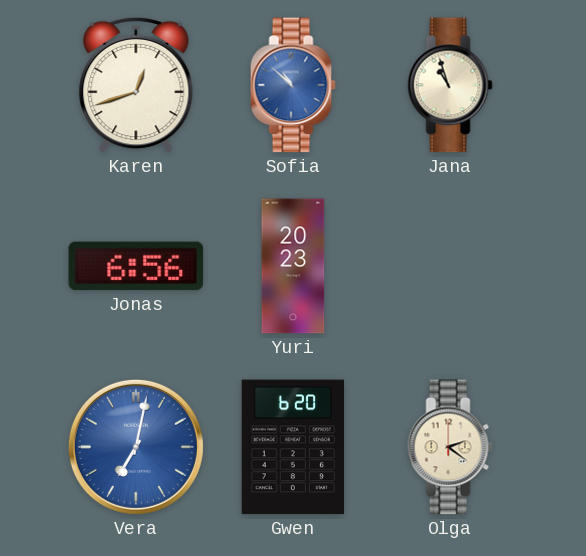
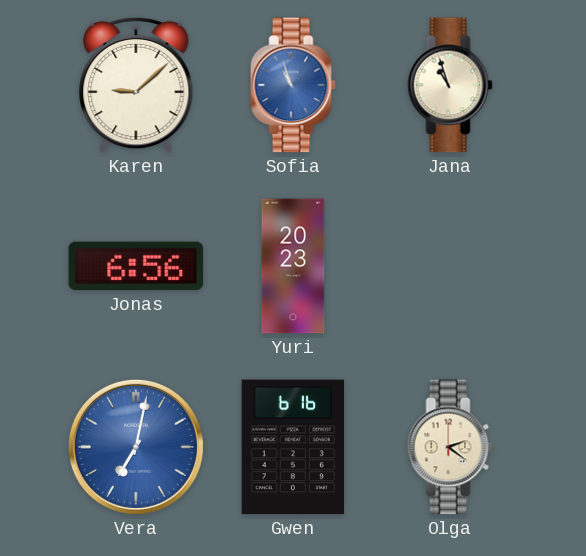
Karen: 12:42 -> 9:08
Sofia: 10:52 -> 10:57
Gwen: 6:20 -> 6:16
